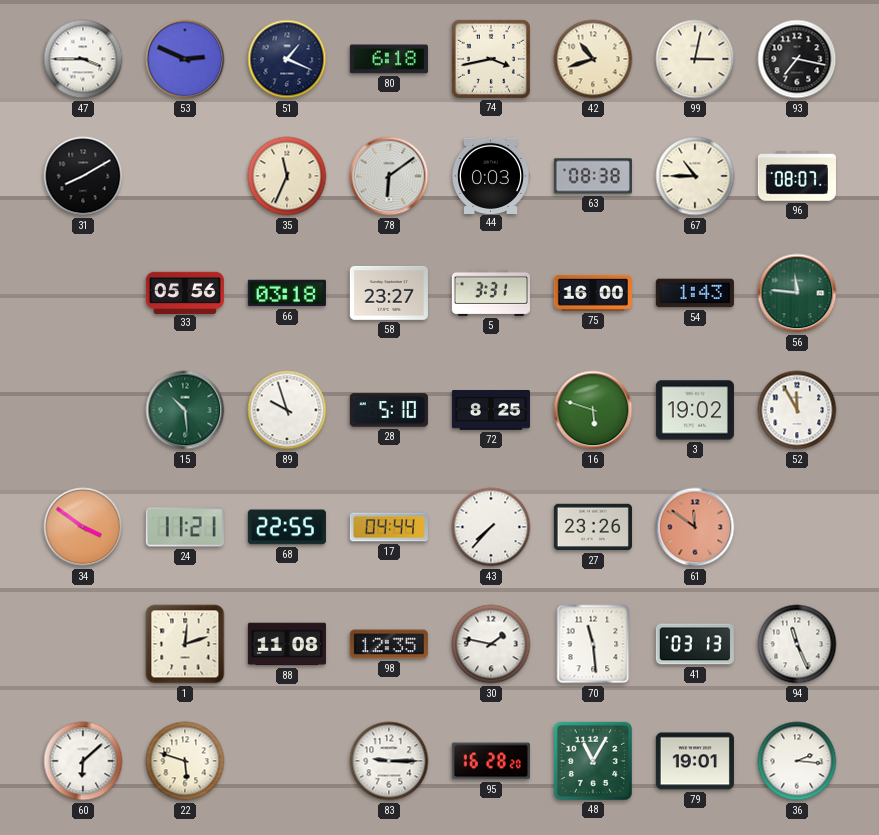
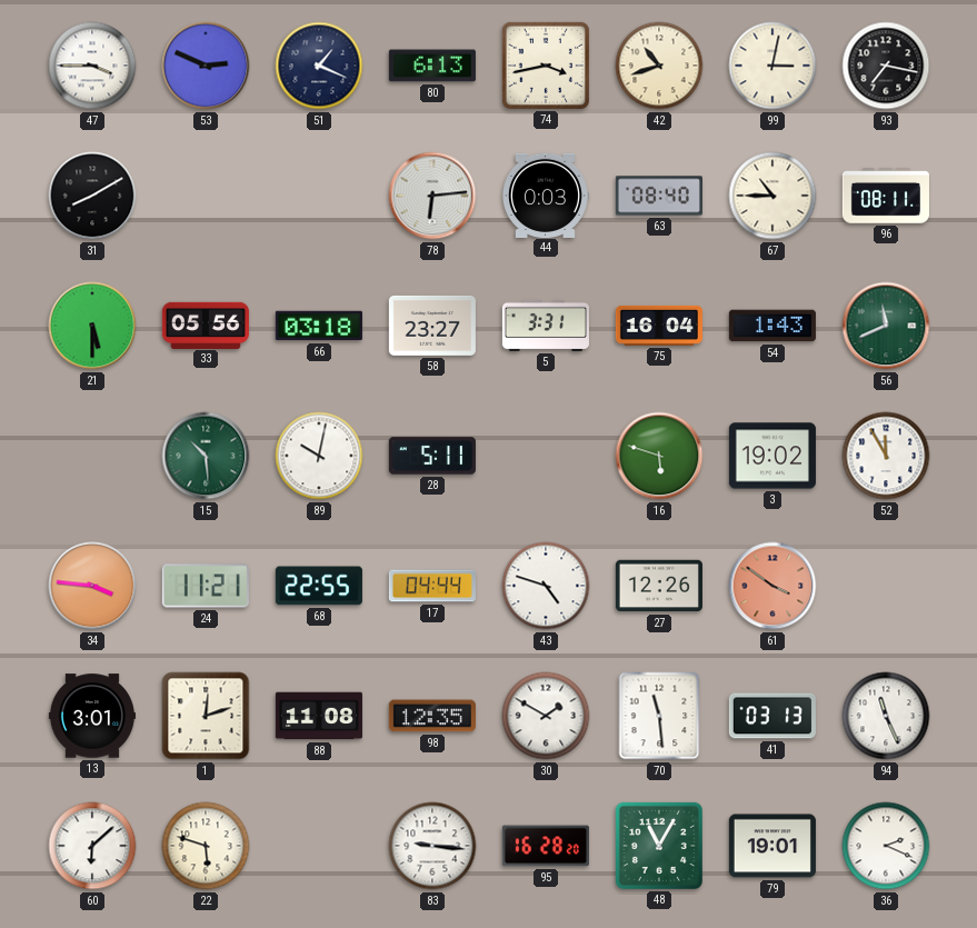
80: 6:18 -> 6:13
35: 11:34 -> none
78: 6:09 -> 6:14
63: 08:38 -> 08:40
96: 08:07 -> 08:11
21: none -> 5:30
75: 16:00 -> 16:04
56: 11:46 -> 11:41
89: 9:57 -> 10:02
28: 5:10 -> 5:11
72: 8:25 -> none
34: 3:51 -> 3:46
43: 7:37 -> 4:48
27: 23:26 -> 12:26
61: 11:51 -> 3:51
13: none -> 3:01
30: 1:47 -> 1:50
83: 9:15 -> 9:16
36: 2:16 -> 2:19
